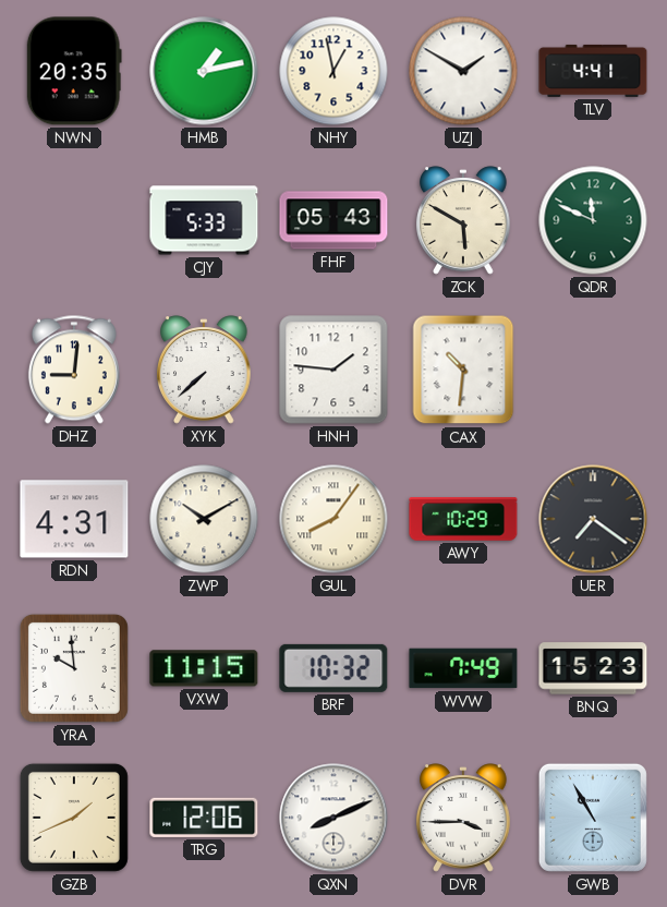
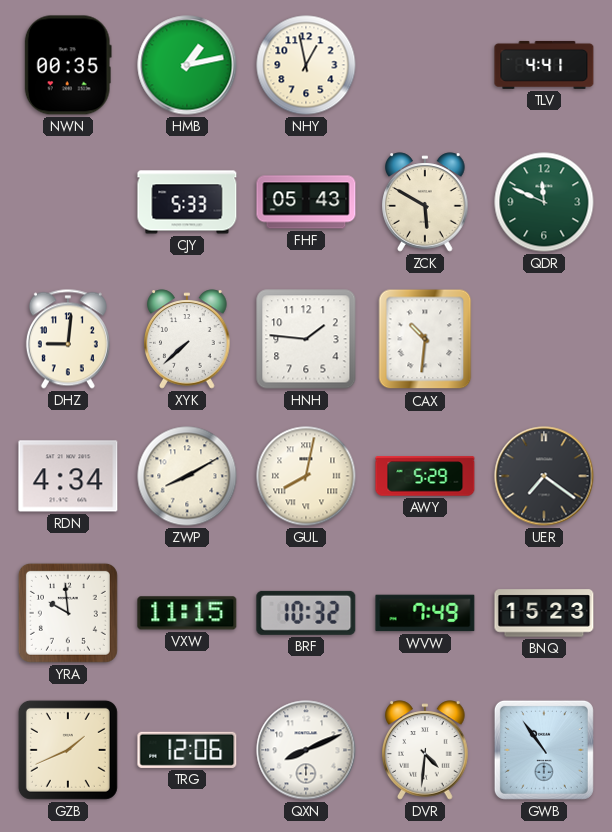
NWN: 20:35 -> 00:35
UZJ: 1:50 -> none
RDN: 4:31 -> 4:34
ZWP: 10:10 -> 8:10
GUL: 8:06 -> 8:02
AWY: 10:29 -> 5:29
DVR: 3:45 -> 4:31
GWB: 10:55 -> 10:54
